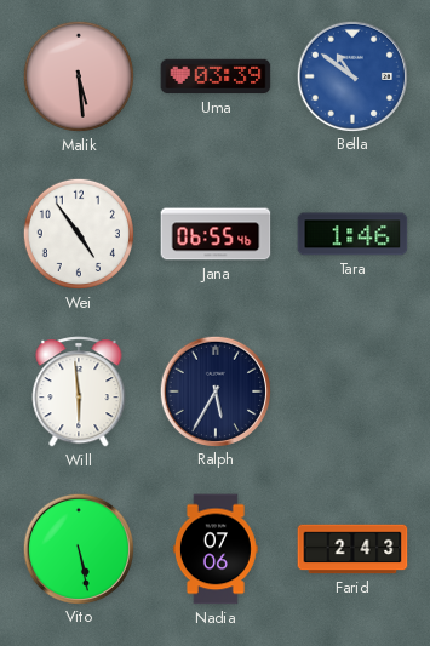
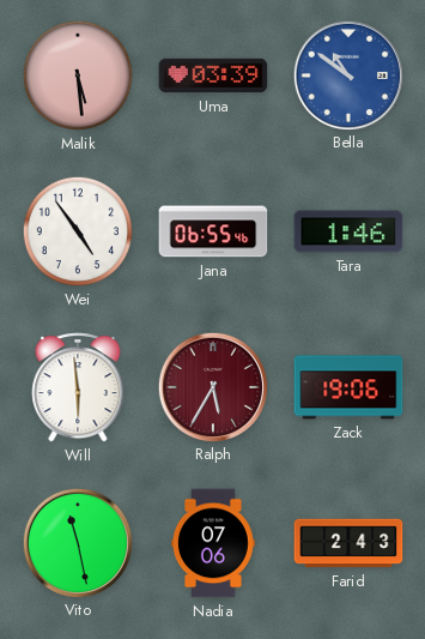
Ralph dial: navy -> burgundy
Zack: none -> 19:06
Vito: 5:28 -> 11:28
